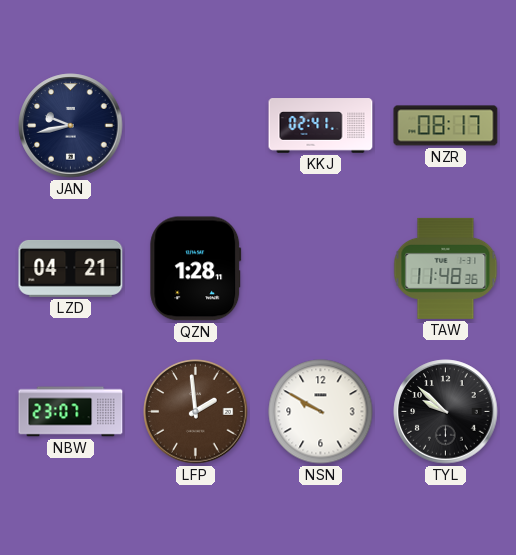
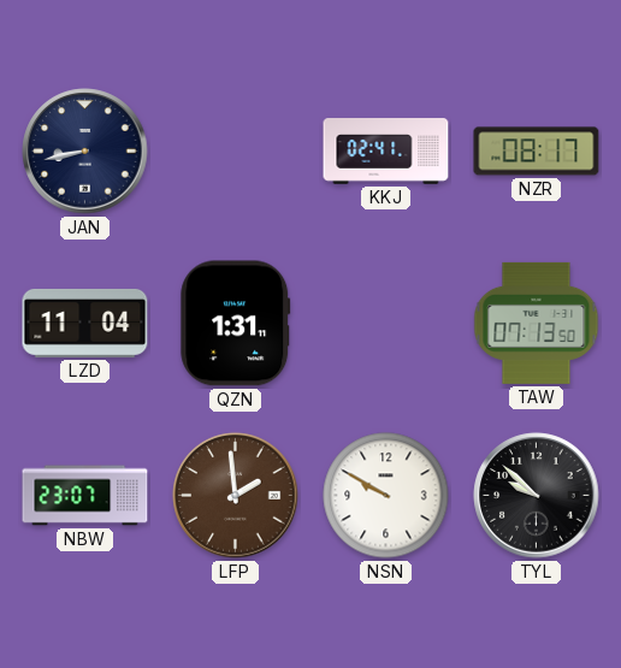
JAN: 9:43 -> 8:43
LZD: 04:21 -> 11:04
QZN: 1:28 -> 1:31
TAW: 11:48 -> 07:13
